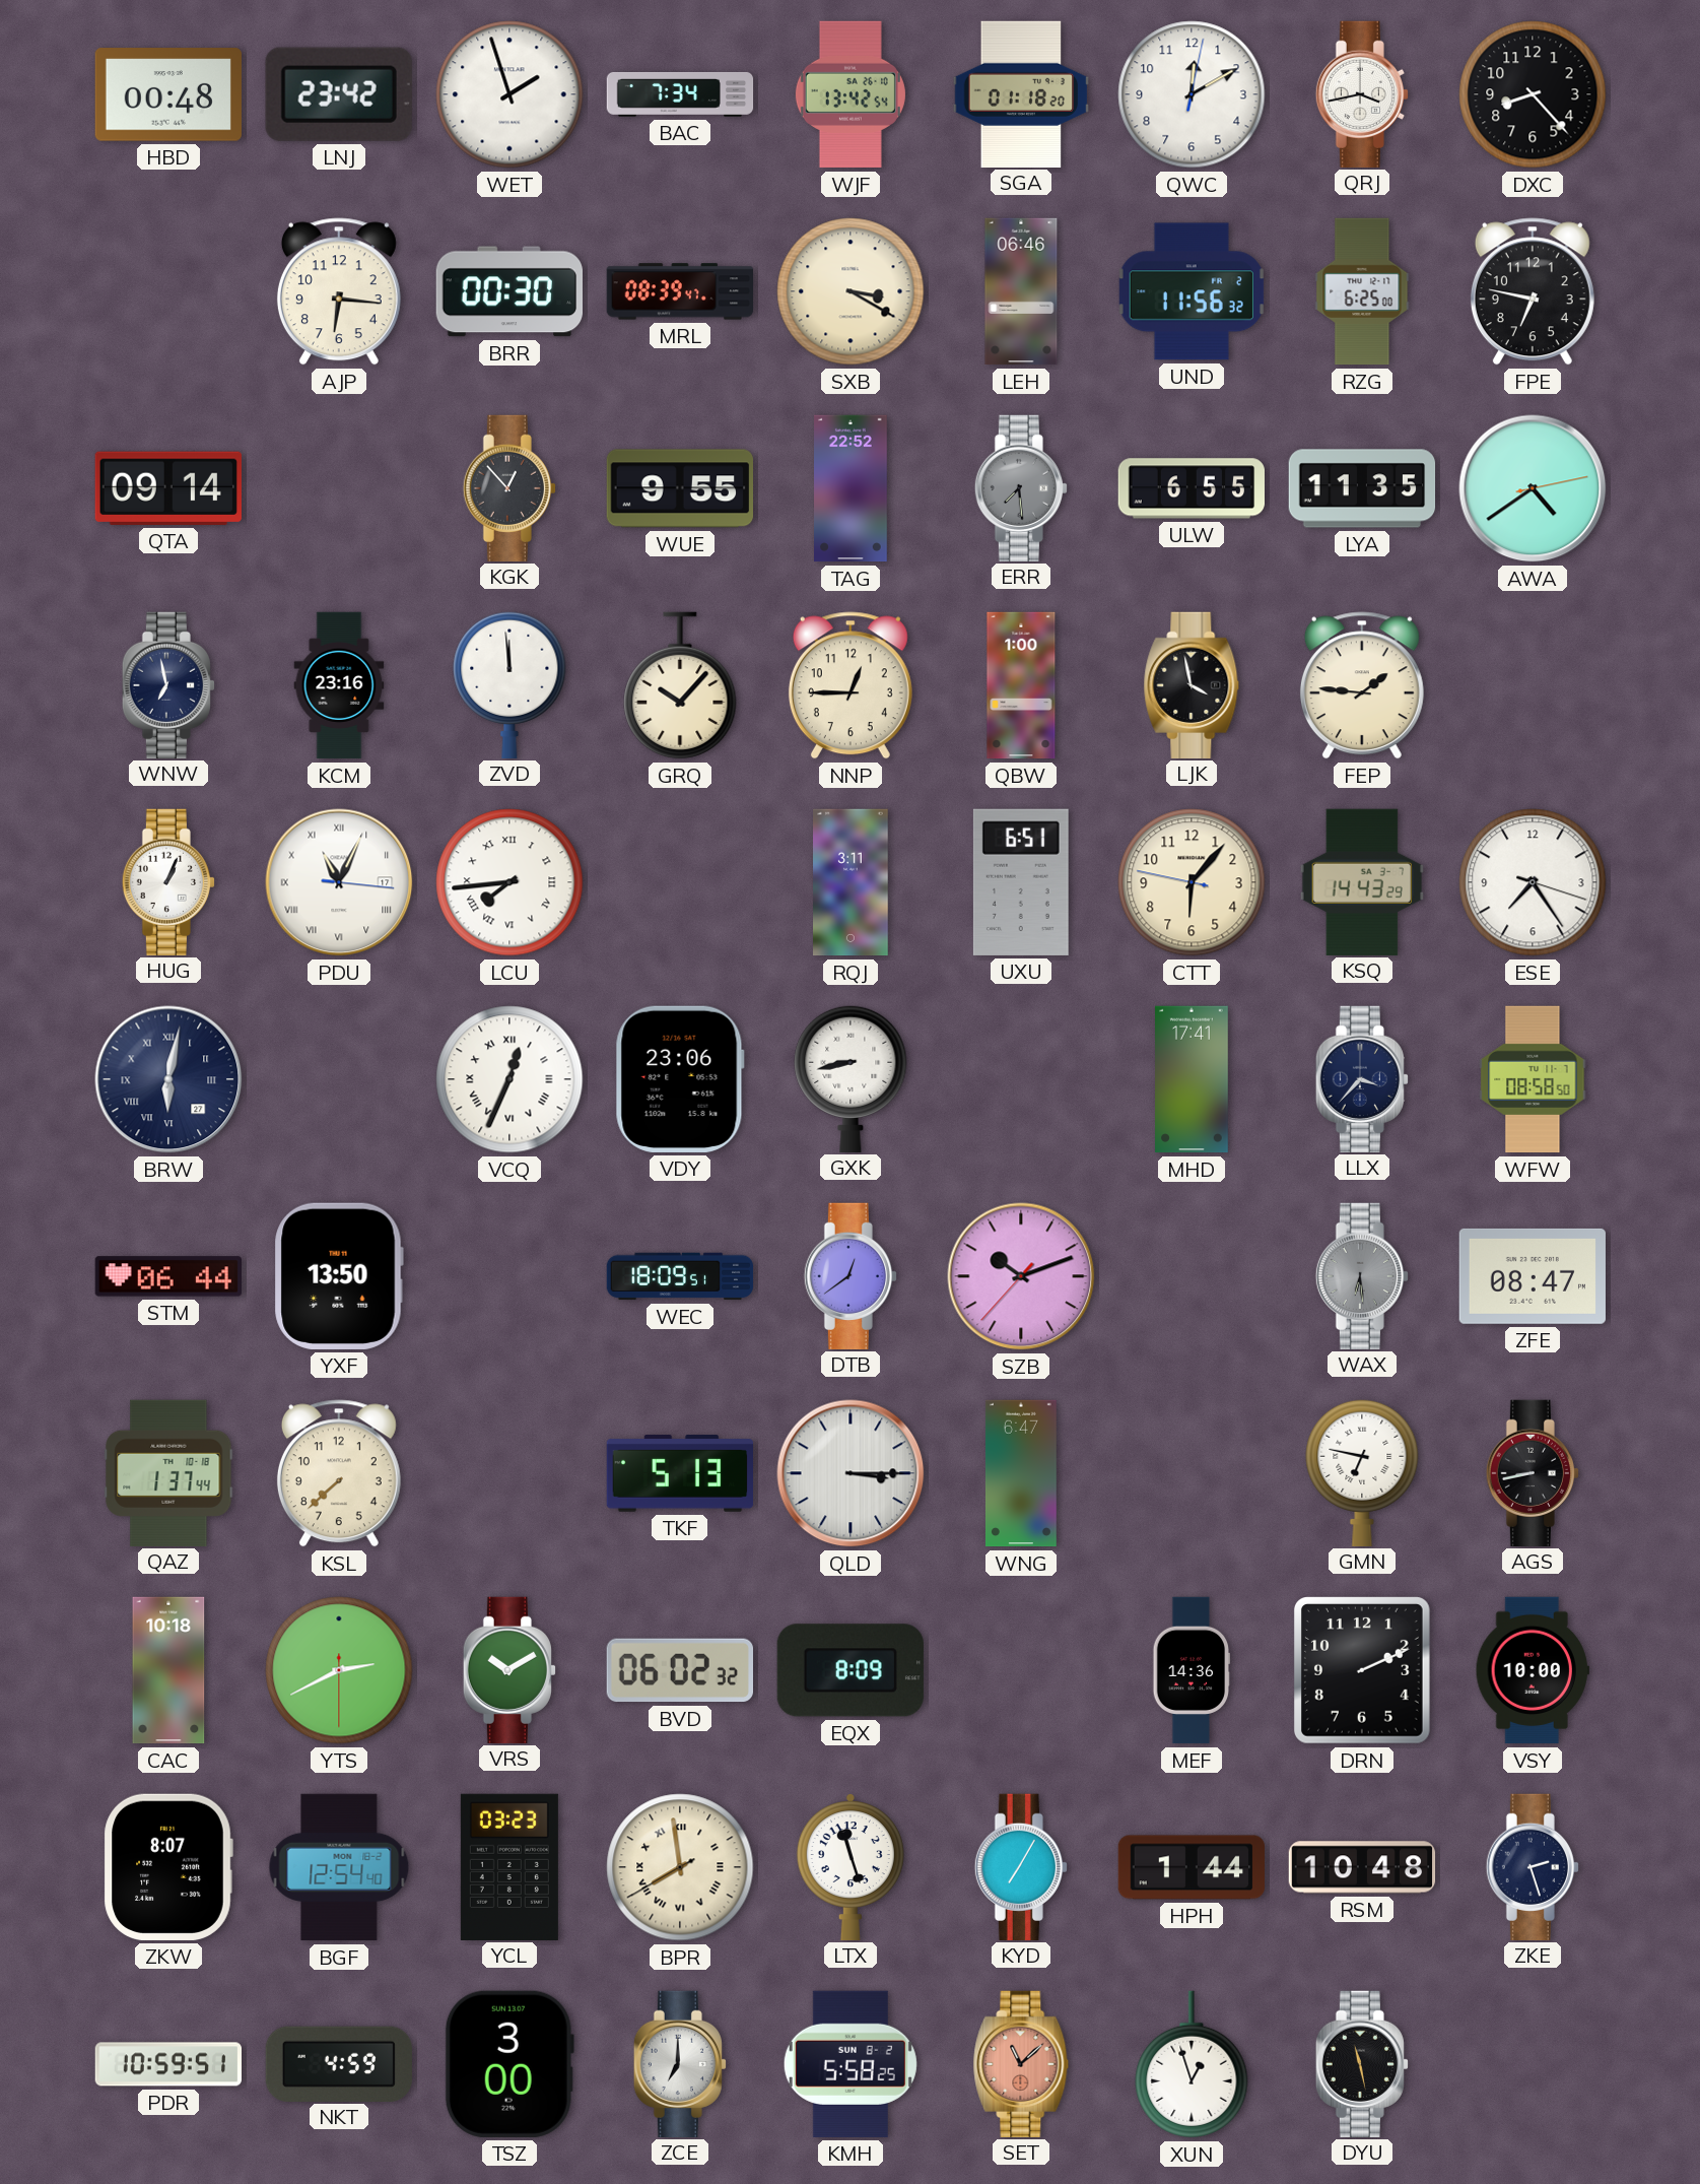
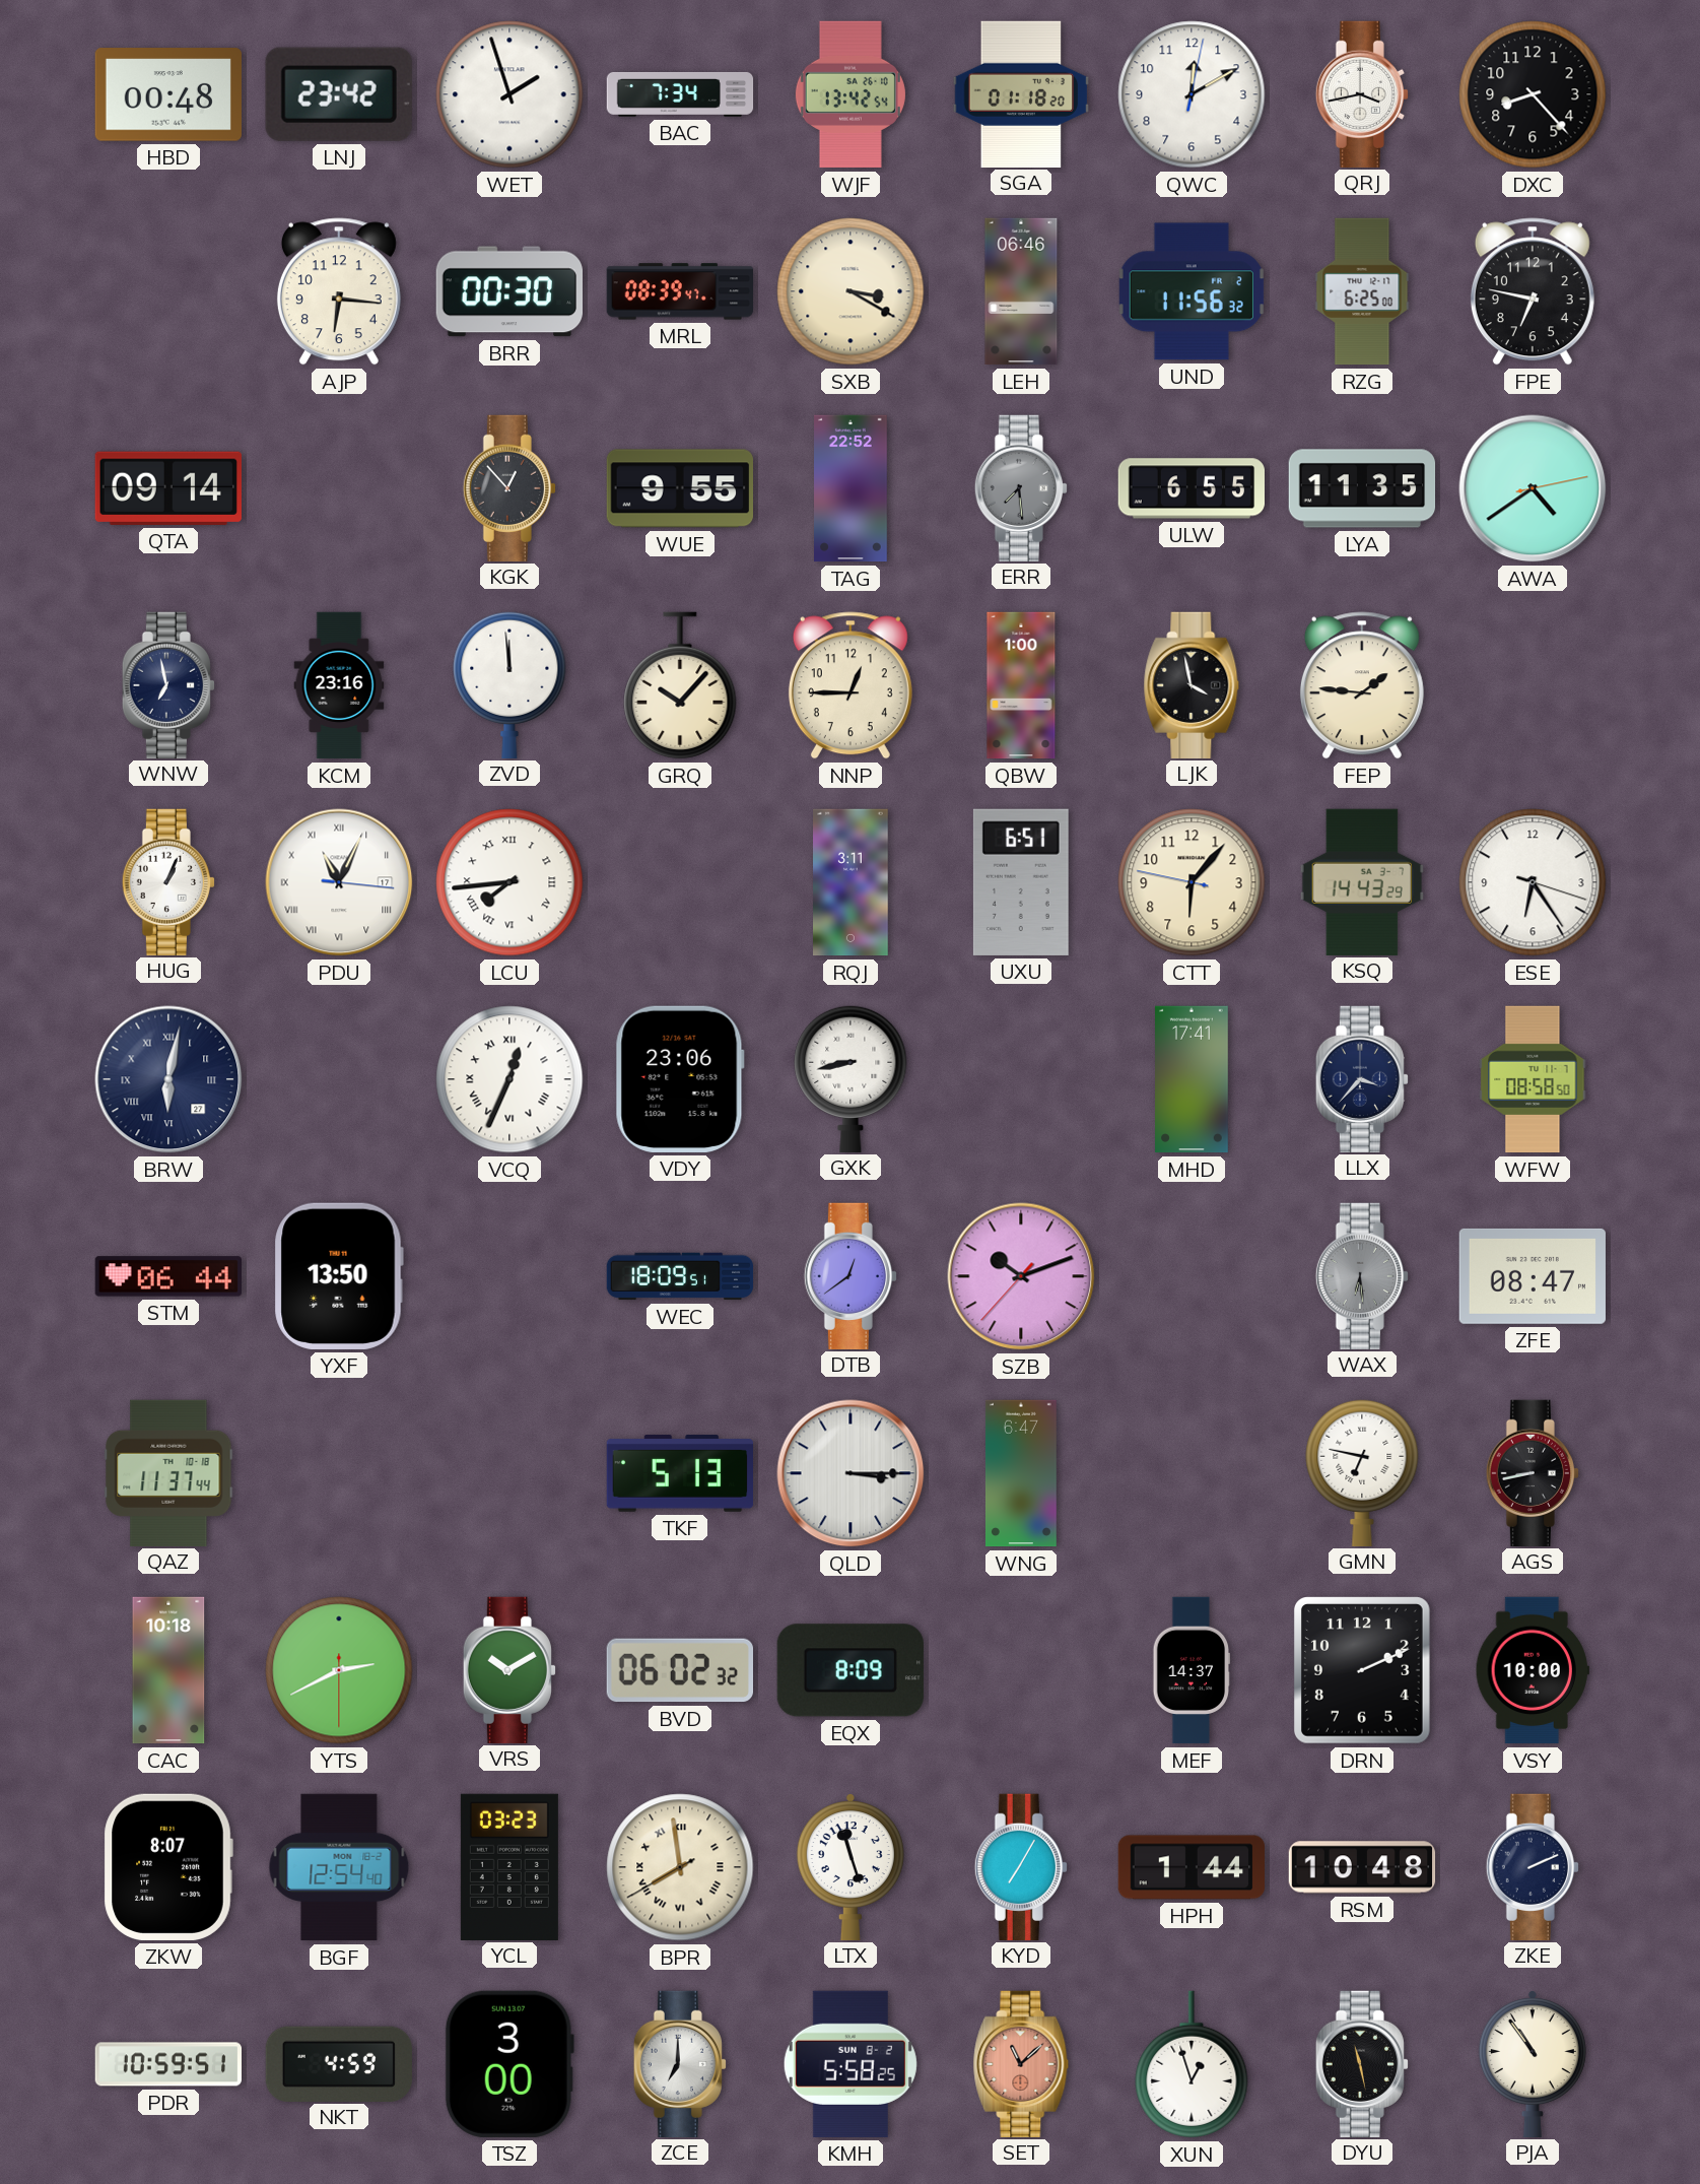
ESE: 7:24 -> 6:24
QAZ: 1:37 -> 11:37
KSL: 7:38 -> none
MEF: 14:36 -> 14:37
ZKE: 2:27 -> 2:11
PJA: none -> 10:54
